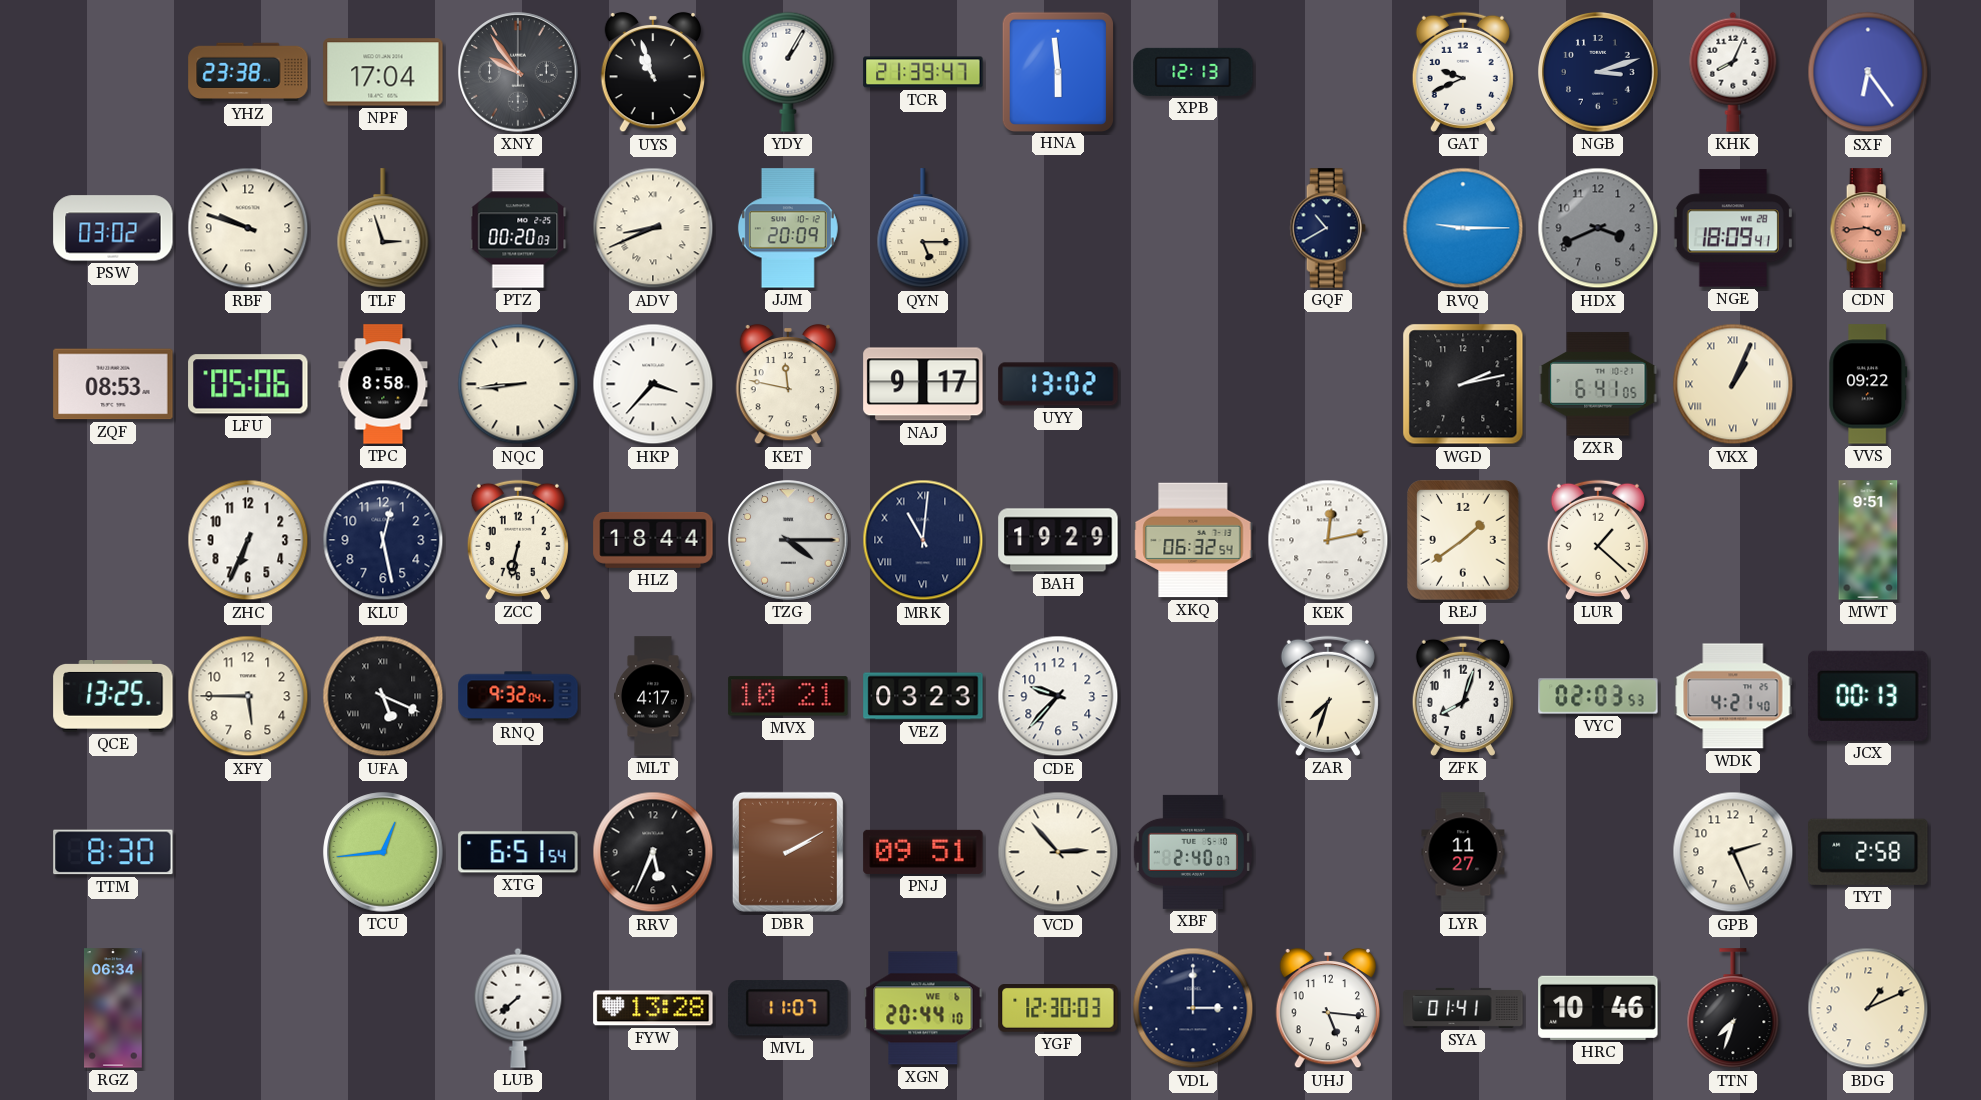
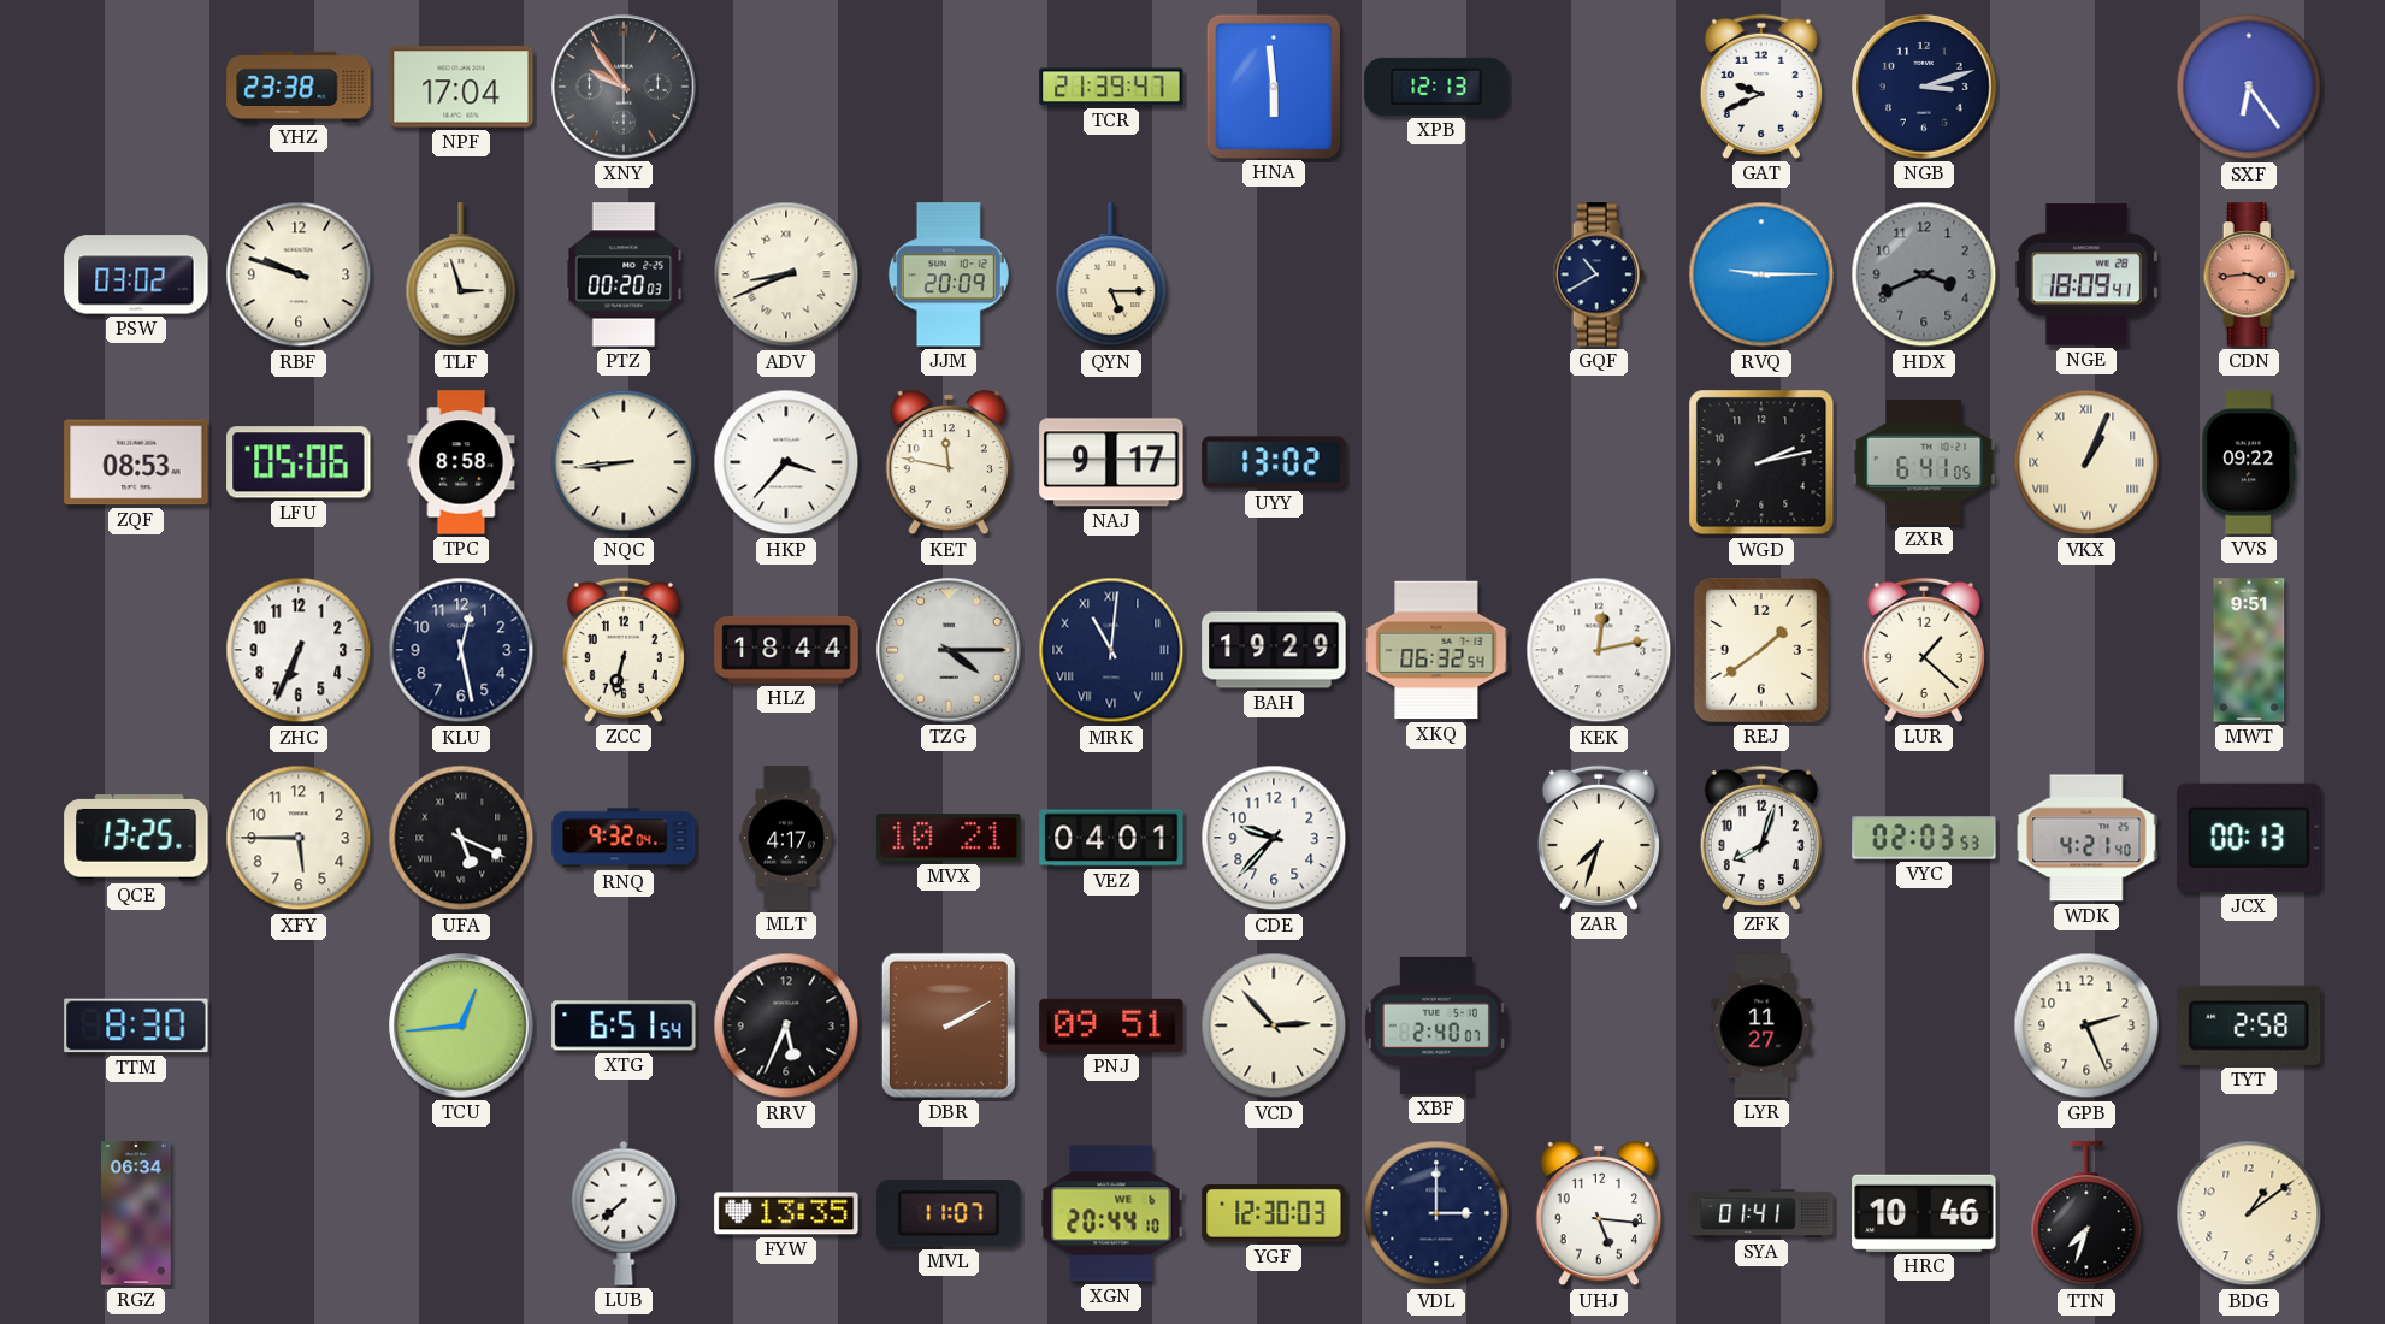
UYS: 10:57 -> none
YDY: 1:05 -> none
KHK: 8:04 -> none
VEZ: 03:23 -> 04:01
FYW: 13:28 -> 13:35
BDG: 1:11 -> 1:09
